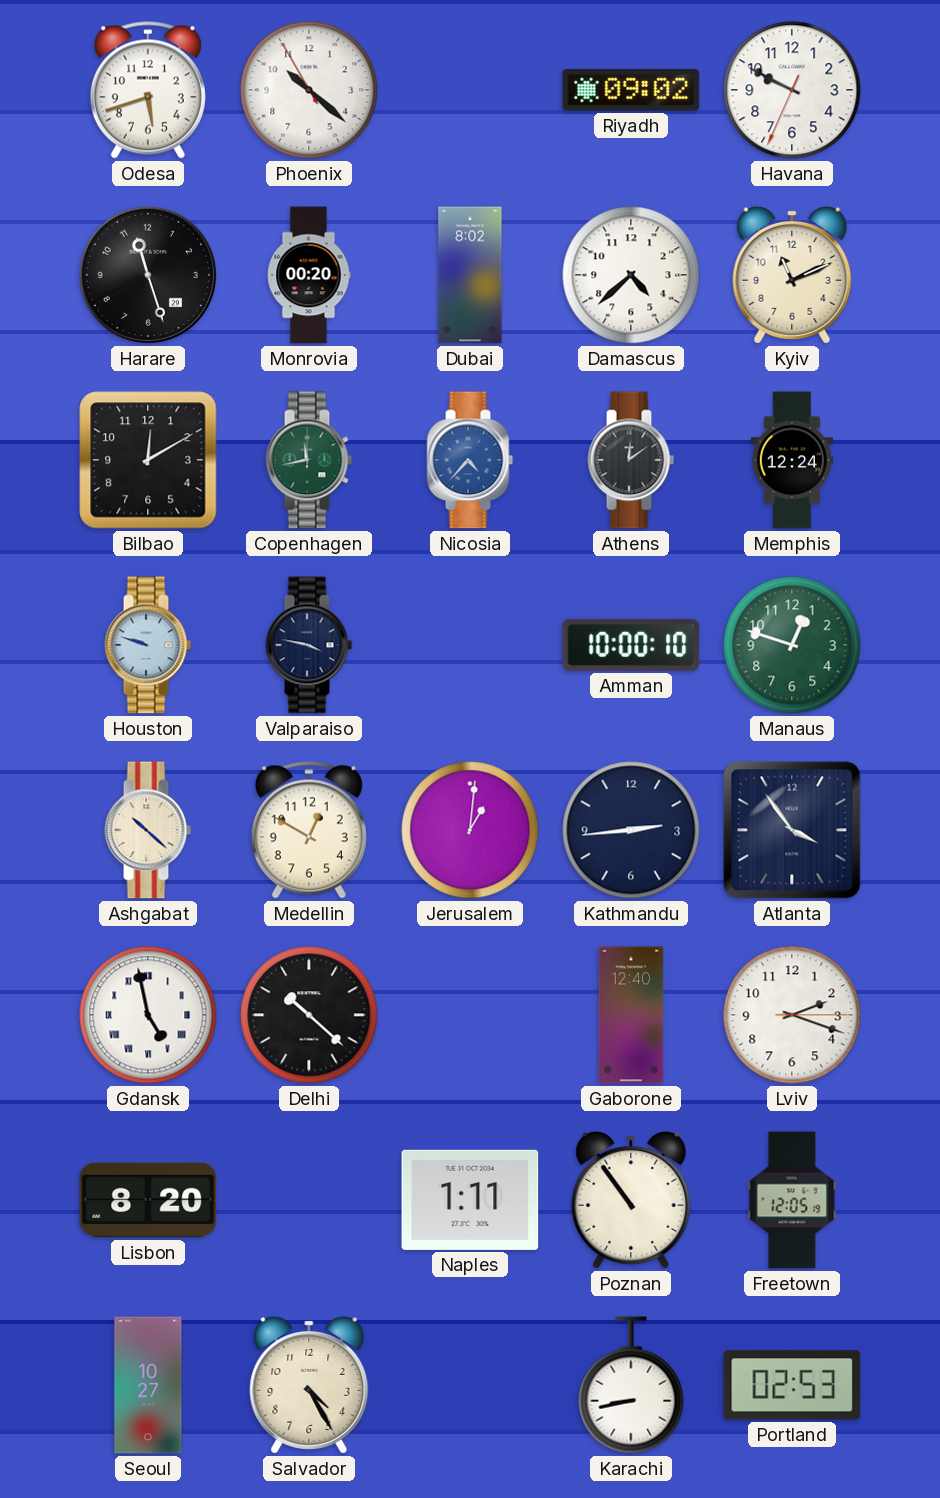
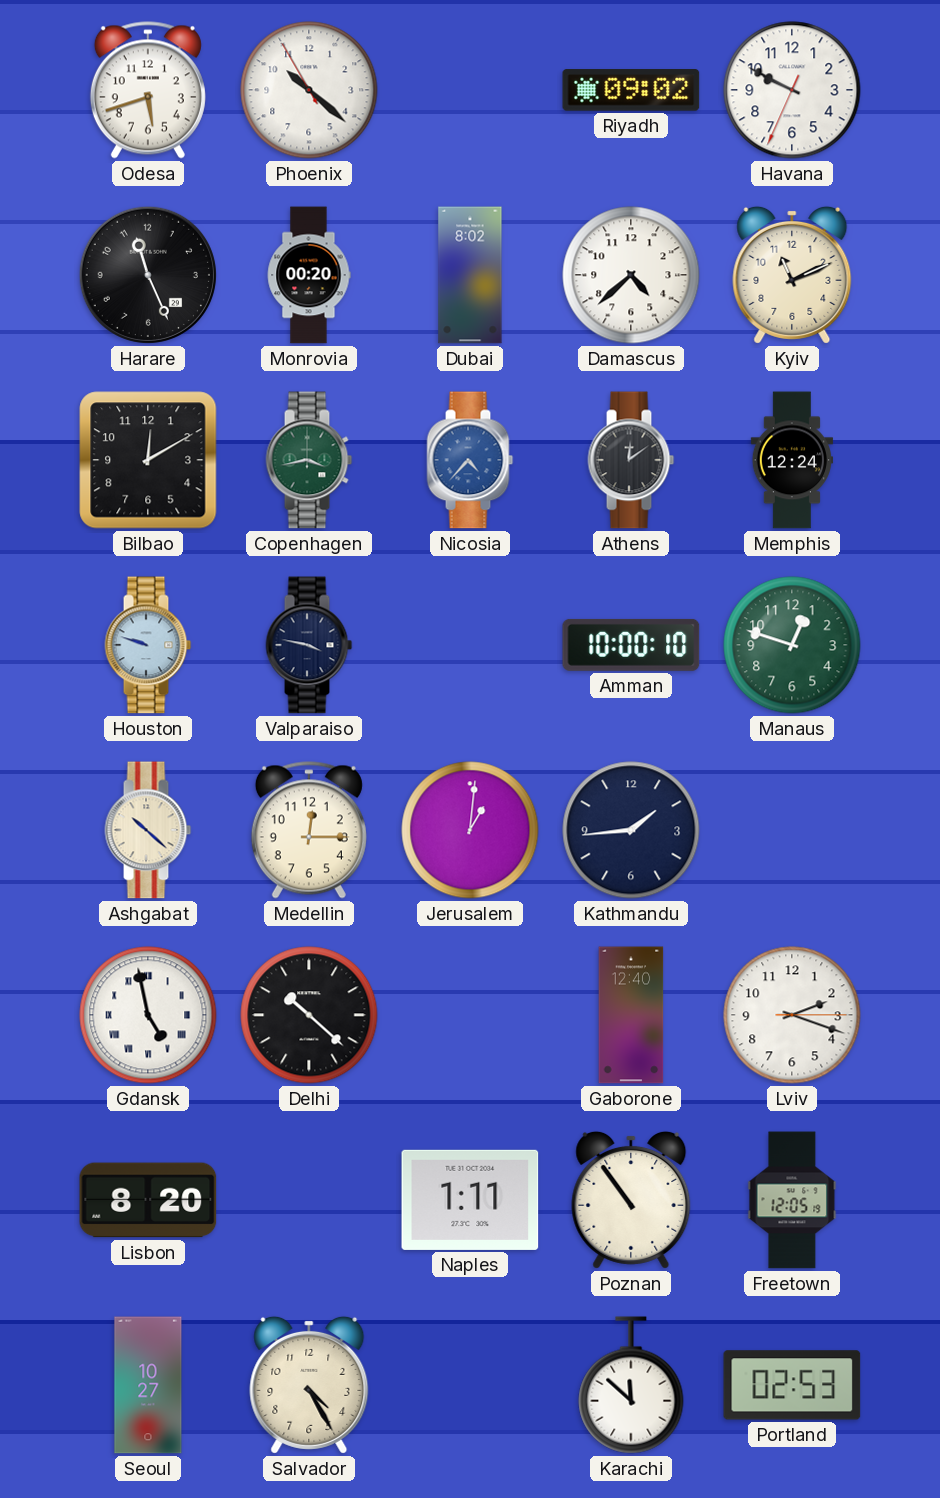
Harare: 11:27 -> 11:26
Copenhagen: 11:43 -> 3:43
Medellin: 12:50 -> 12:15
Kathmandu: 2:44 -> 1:44
Atlanta: 3:54 -> none
Karachi: 8:43 -> 11:52
